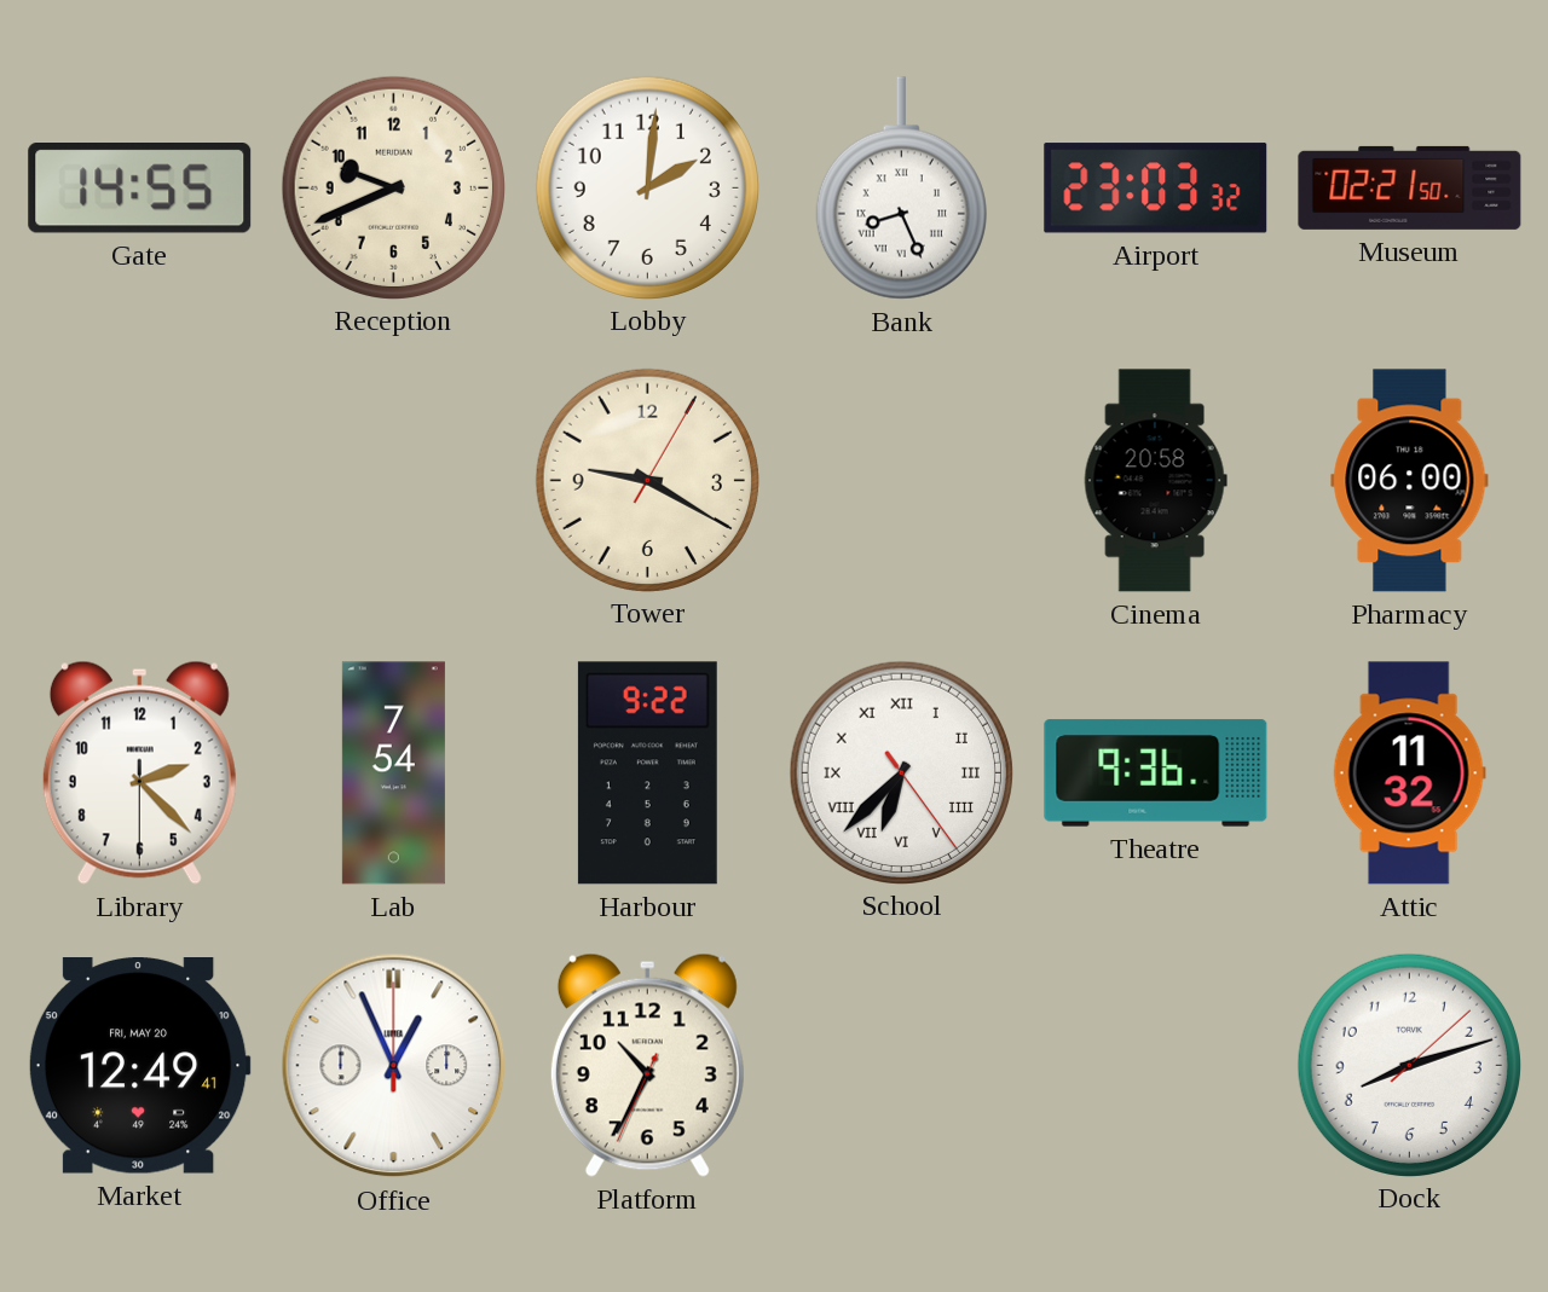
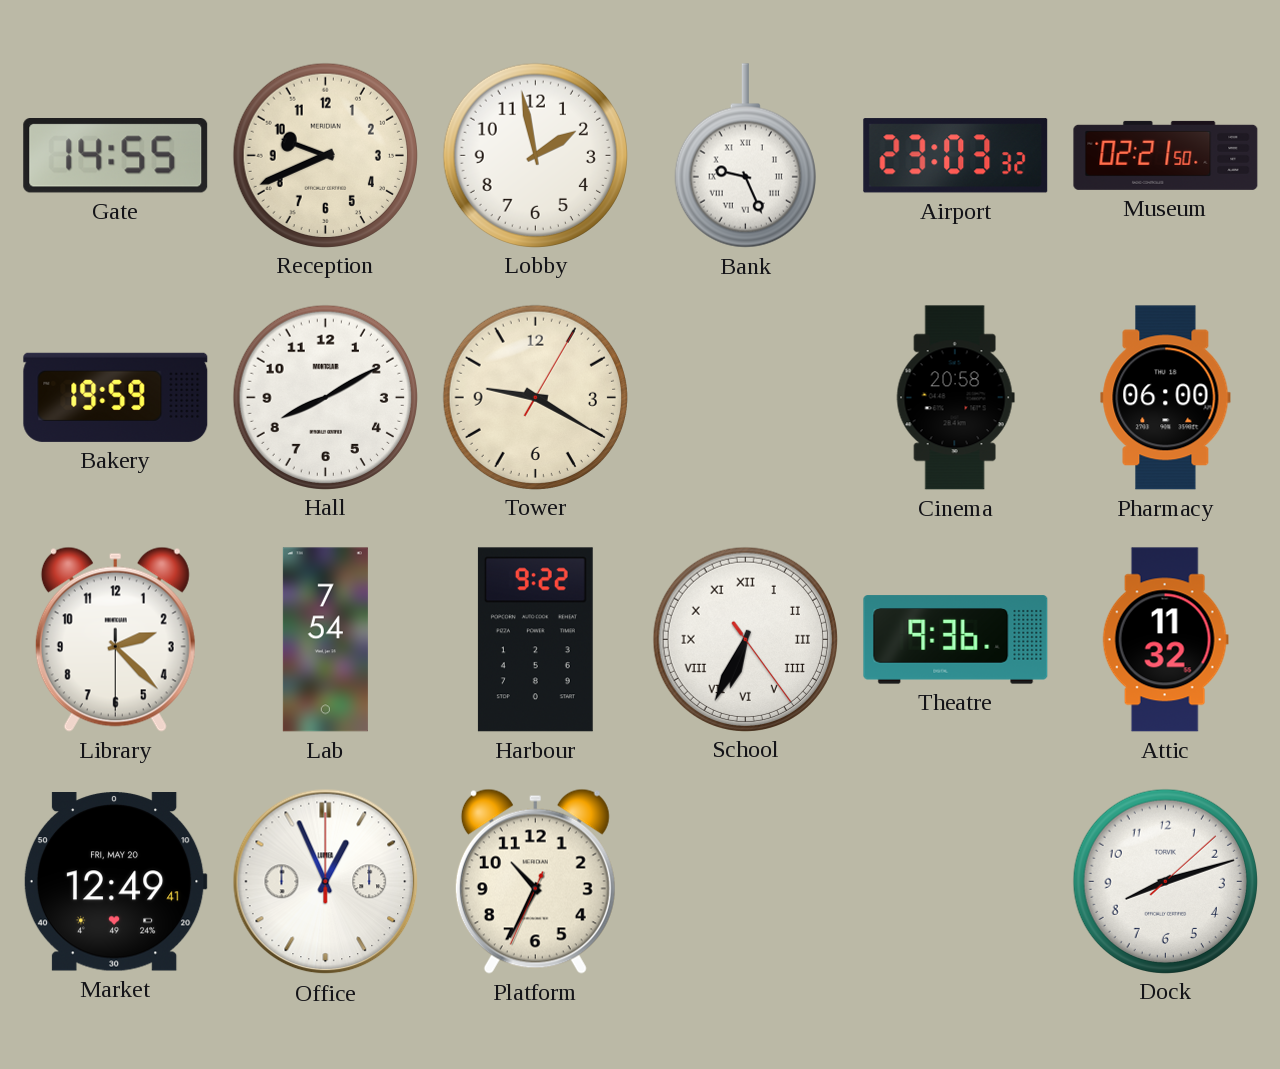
Lobby: 2:01 -> 1:58
Bank: 8:26 -> 9:26
Bakery: none -> 19:59
Hall: none -> 8:10
School: 6:37 -> 6:34
